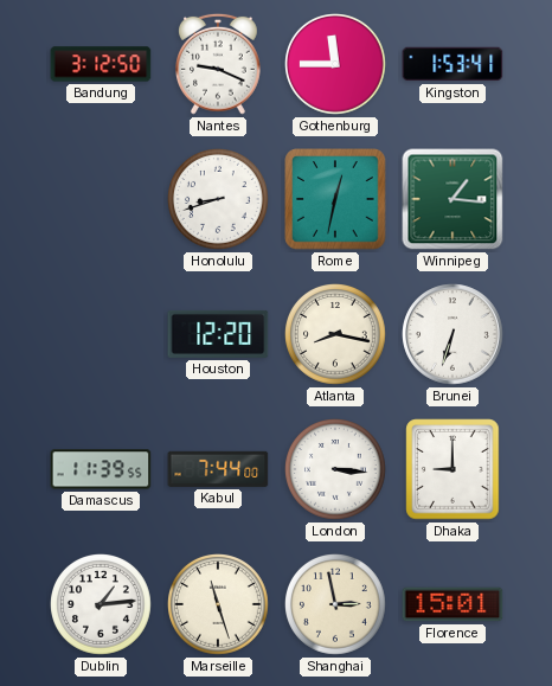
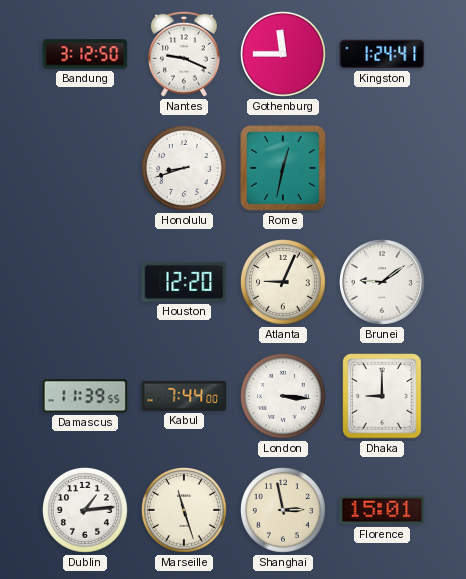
Kingston: 1:53 -> 1:24
Winnipeg: 1:16 -> none
Atlanta: 8:17 -> 9:04
Brunei: 6:33 -> 9:09
